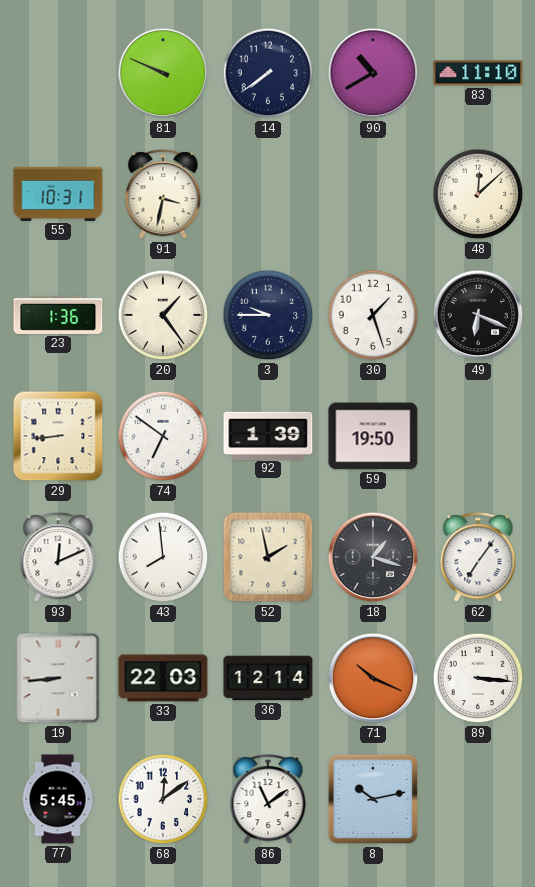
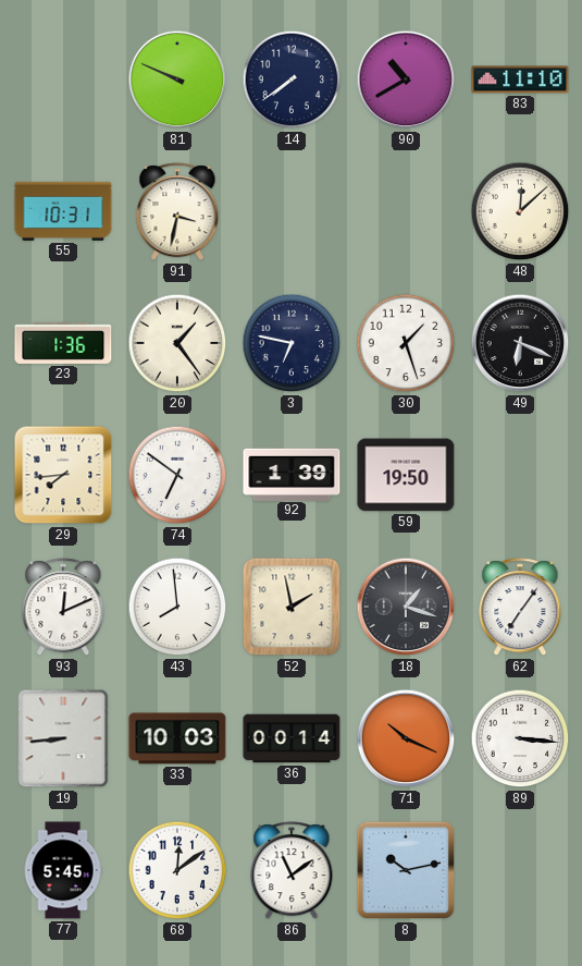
3: 9:45 -> 6:47
29: 8:44 -> 7:44
33: 22:03 -> 10:03
36: 12:14 -> 00:14
